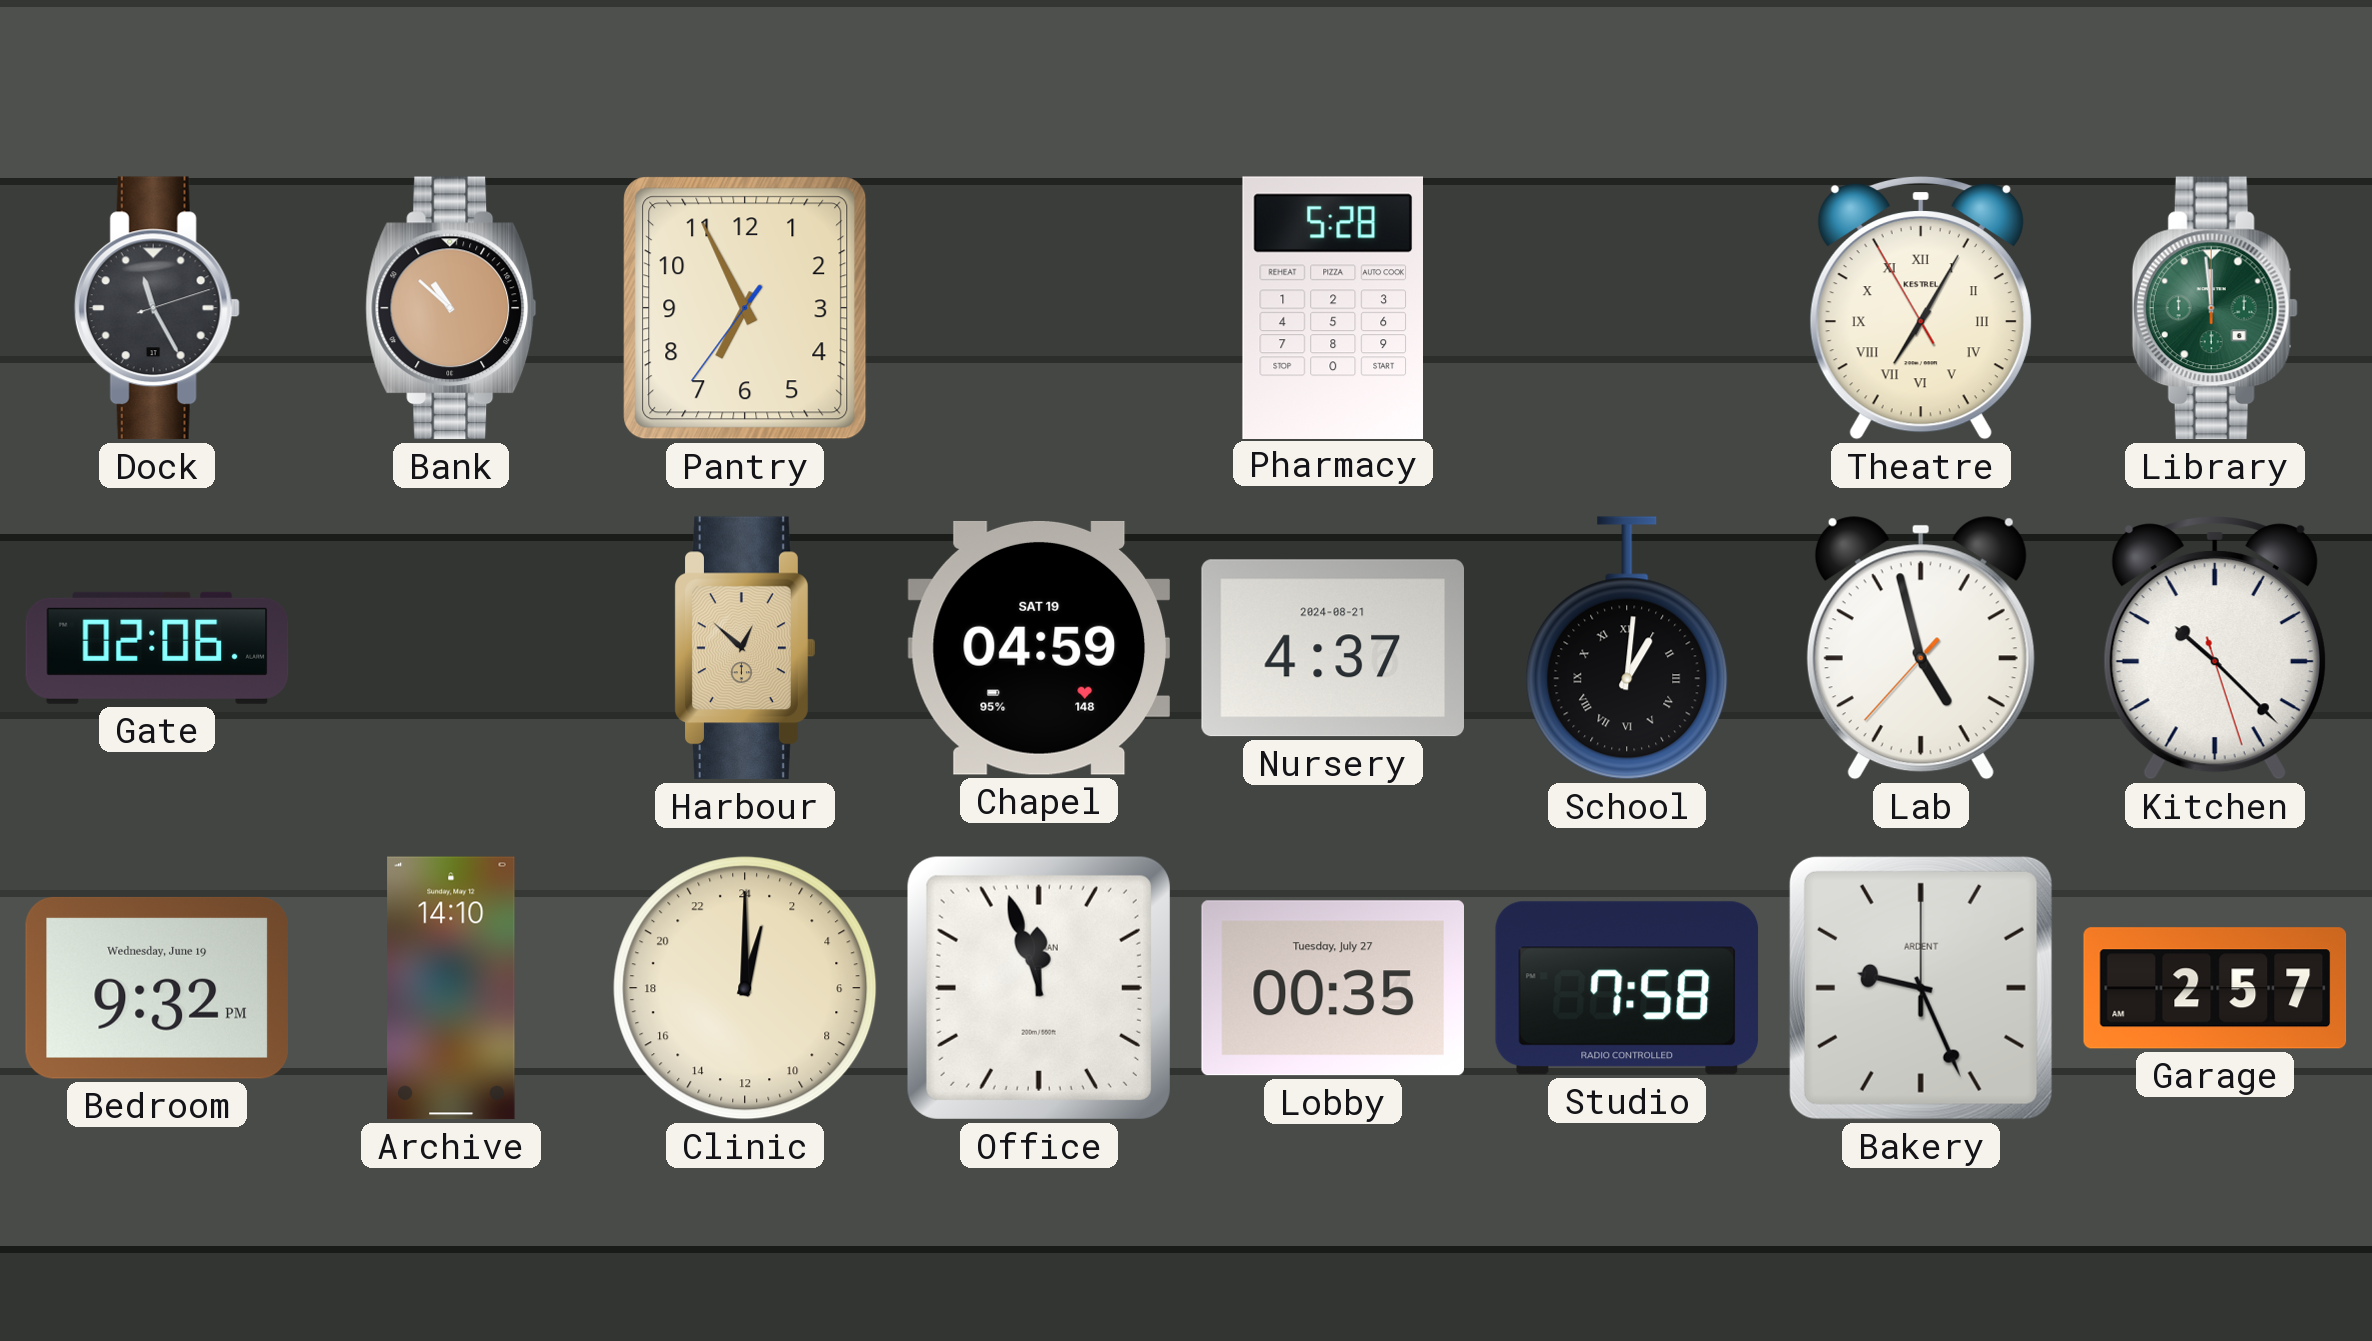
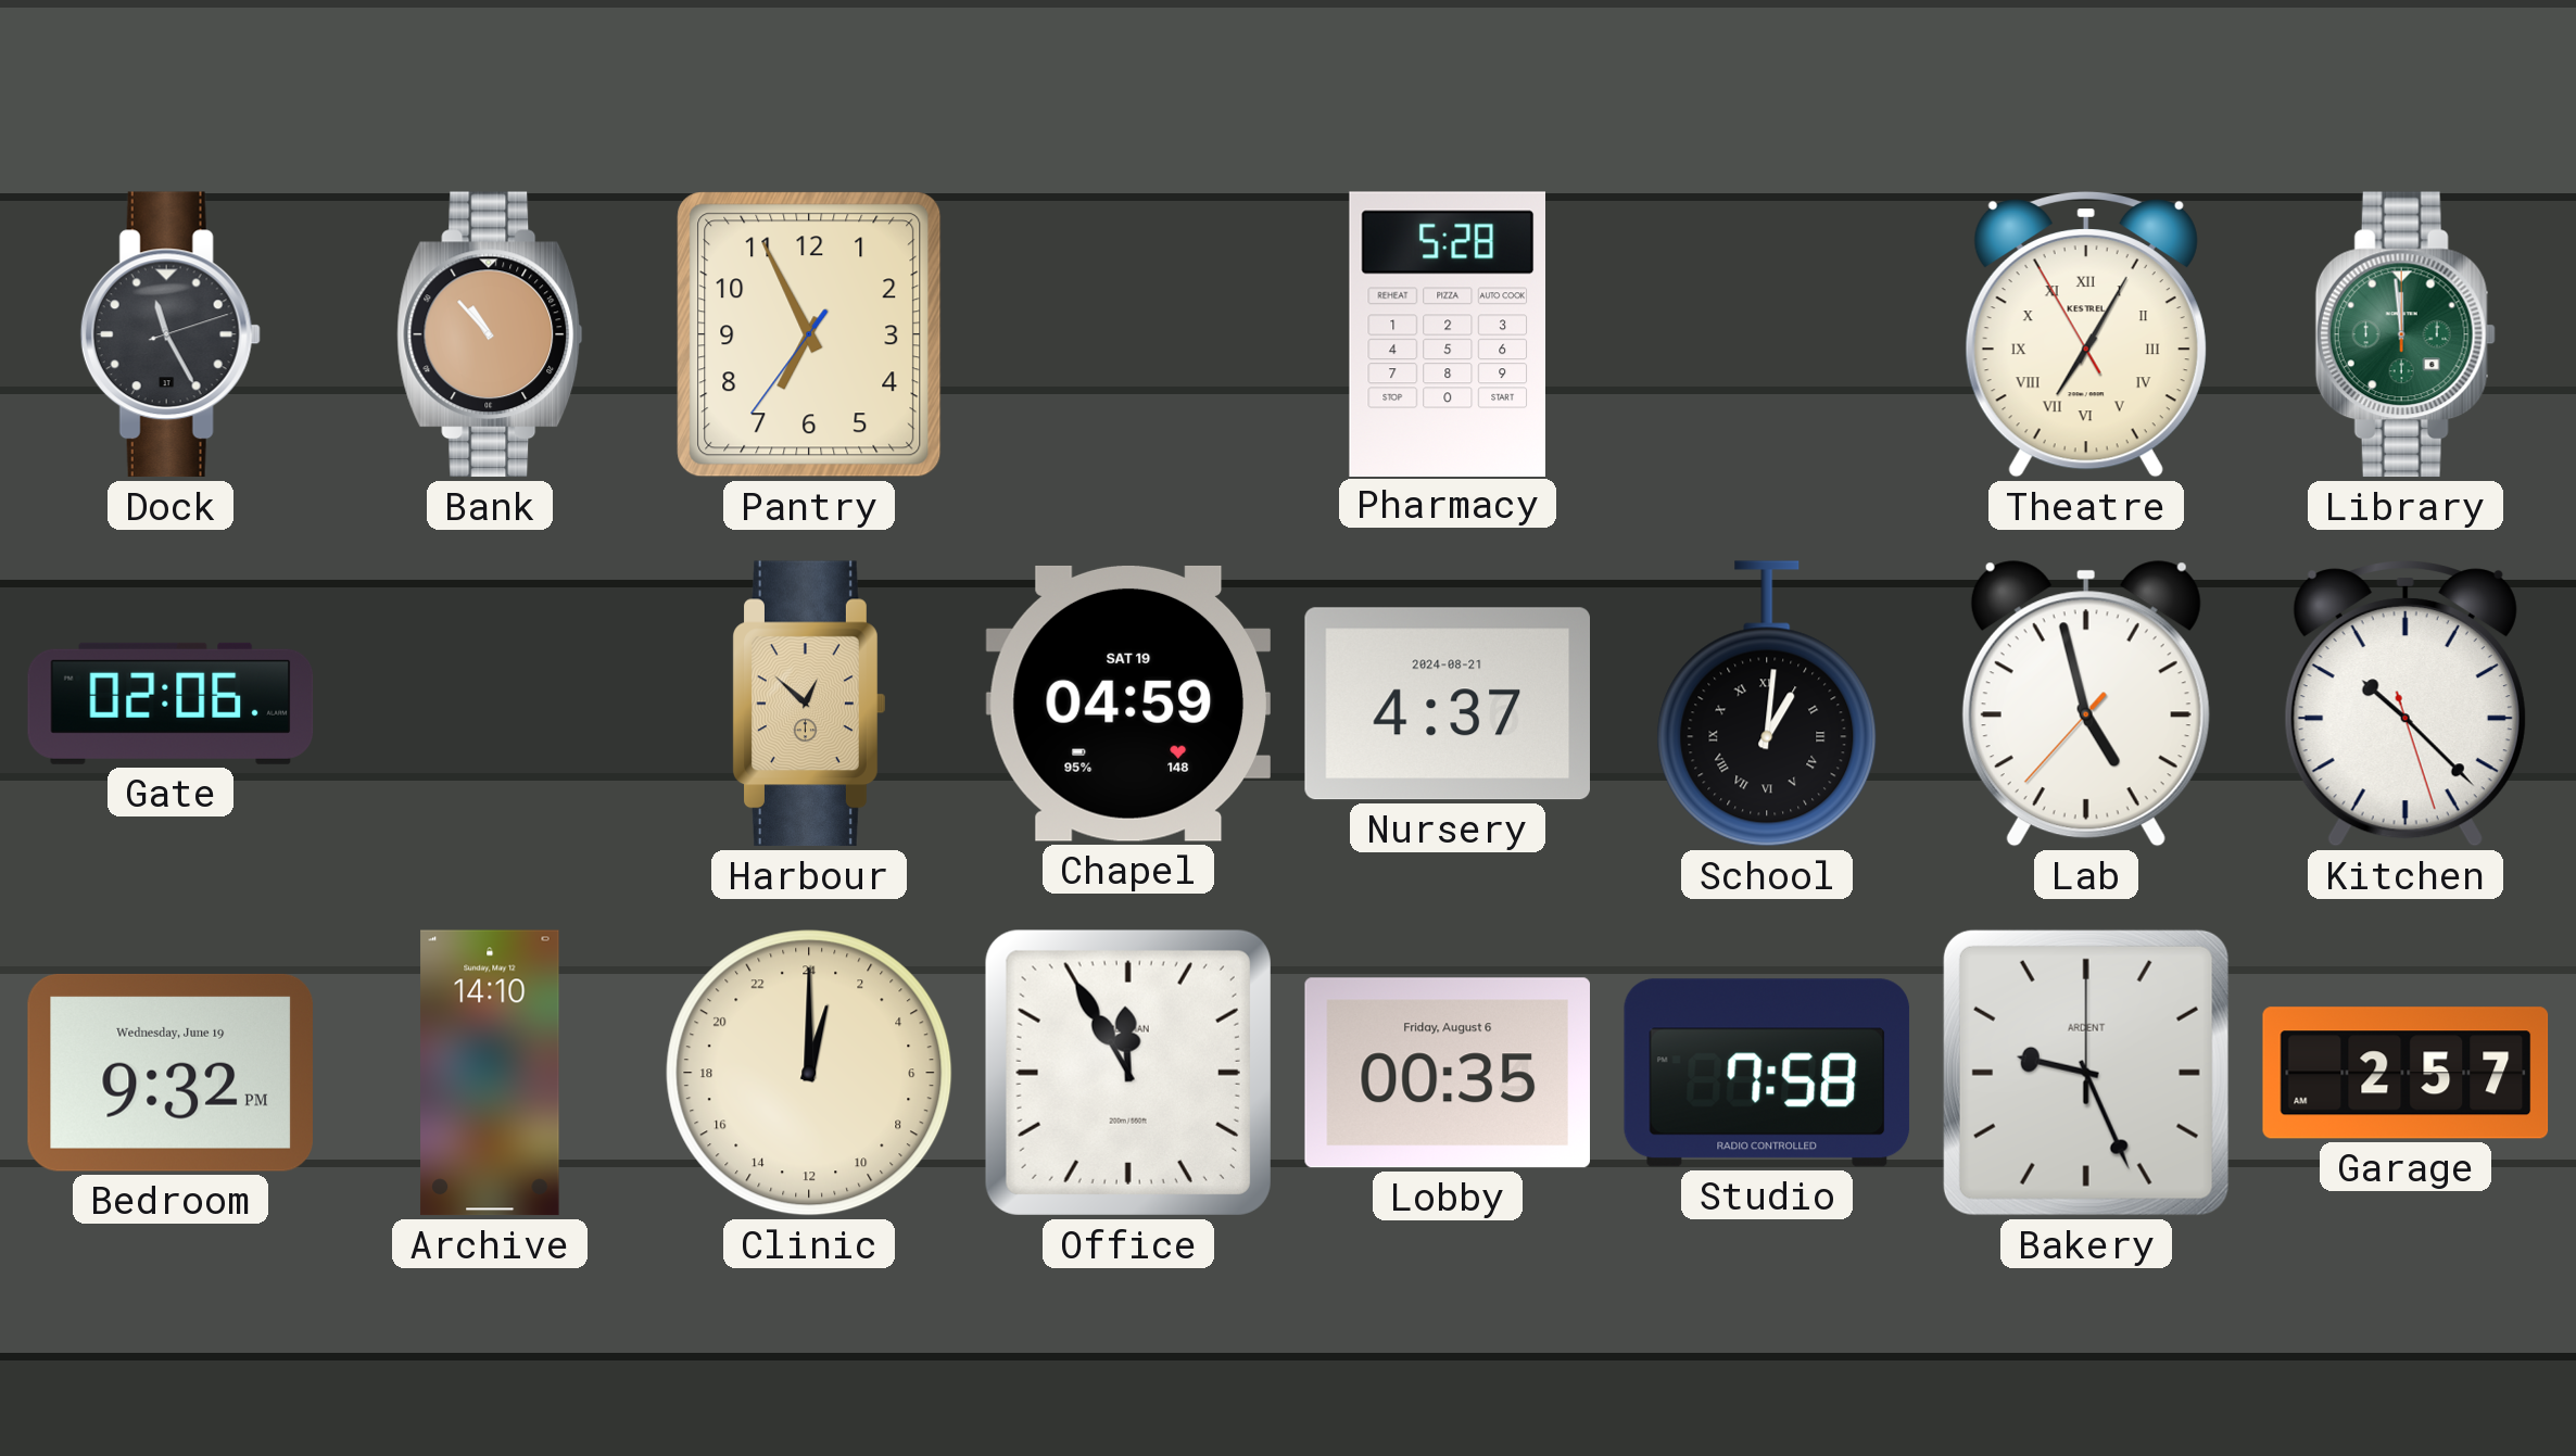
Bank: 10:52 -> 10:53
Office: 11:57 -> 11:55
Lobby date: Tuesday, July 27 -> Friday, August 6
